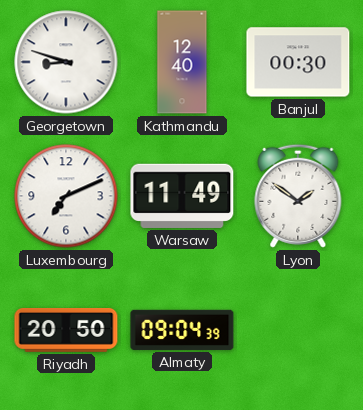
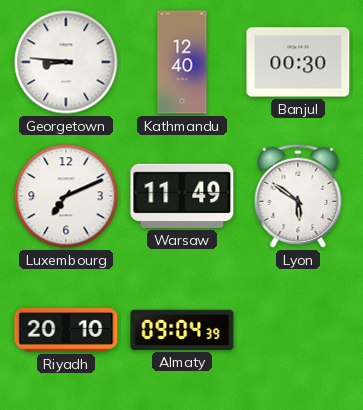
Georgetown: 8:48 -> 8:46
Lyon: 1:51 -> 5:51
Riyadh: 20:50 -> 20:10
